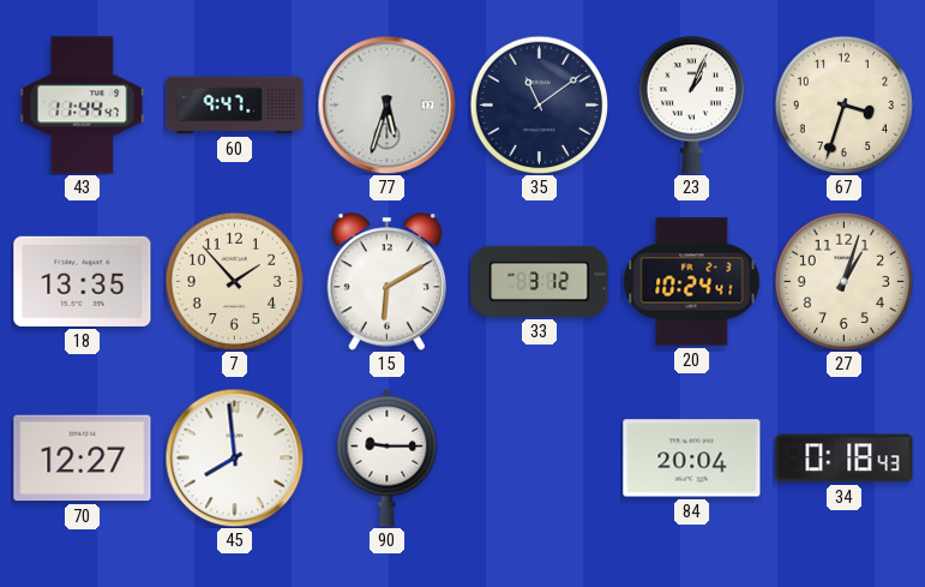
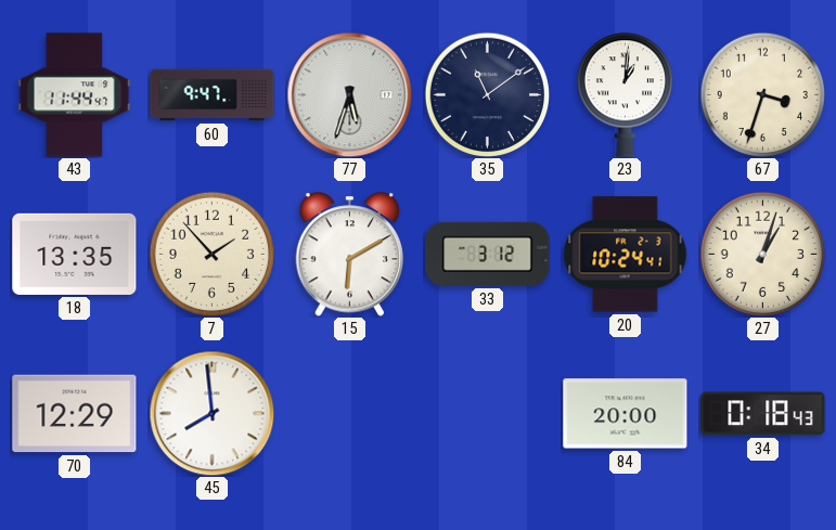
23: 1:04 -> 1:01
70: 12:27 -> 12:29
90: 9:15 -> none
84: 20:04 -> 20:00
